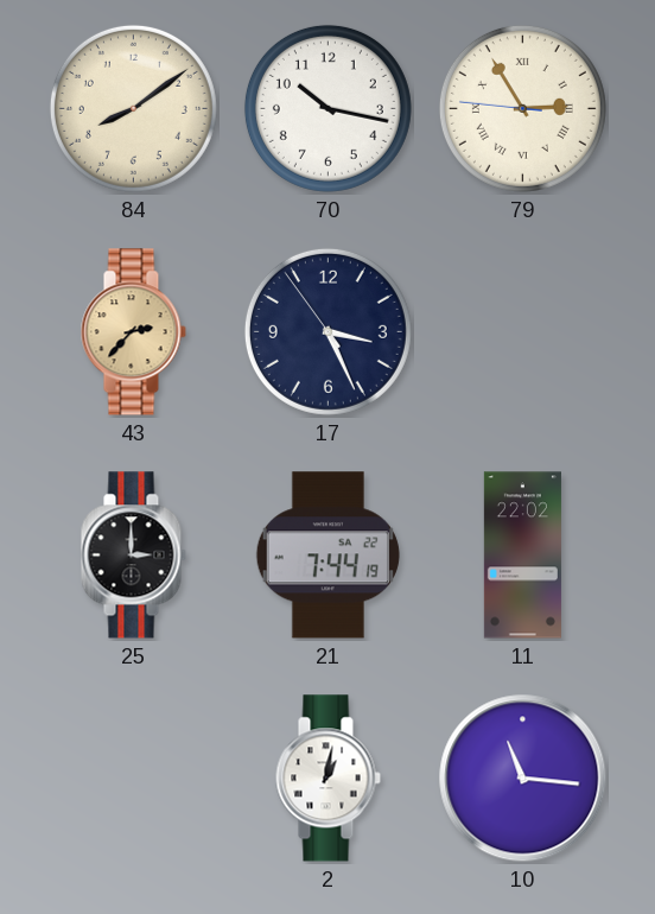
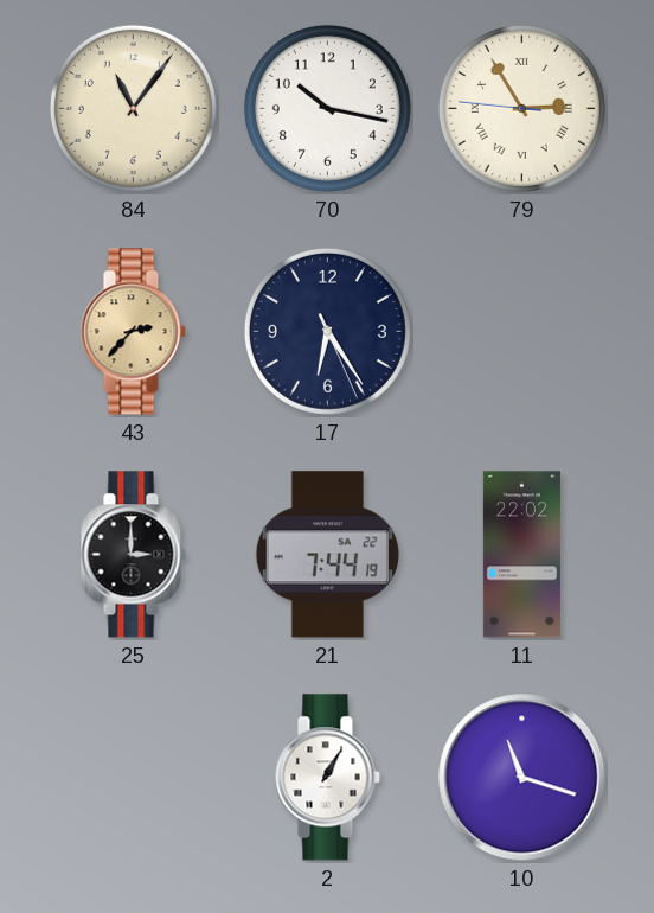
84: 8:09 -> 11:06
17: 3:25 -> 6:24
2: 1:02 -> 1:05
10: 11:16 -> 11:18
